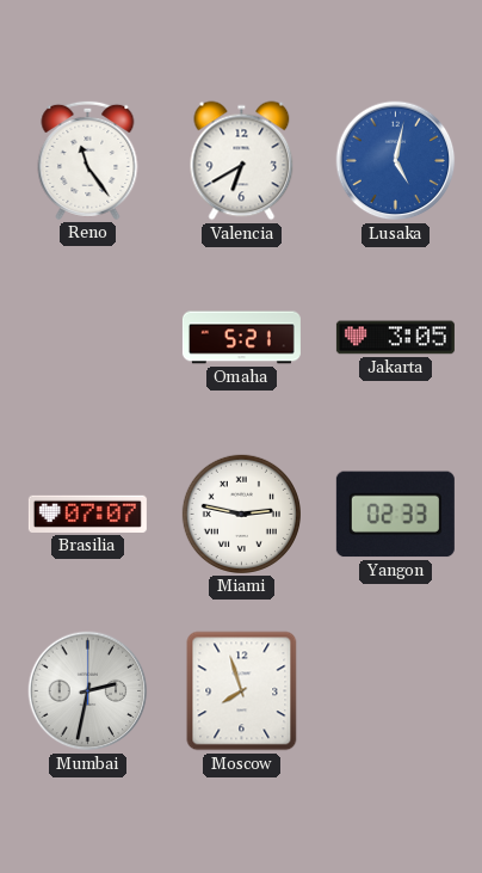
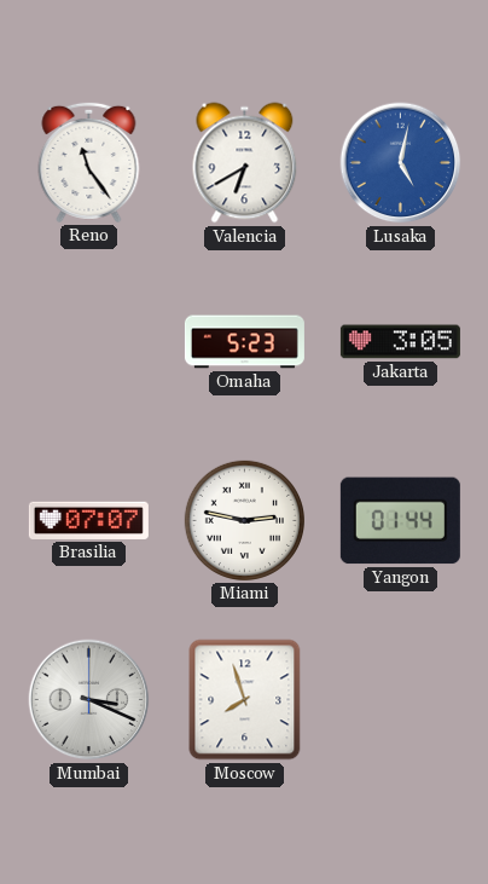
Omaha: 5:21 -> 5:23
Yangon: 02:33 -> 01:44
Mumbai: 2:32 -> 3:19
